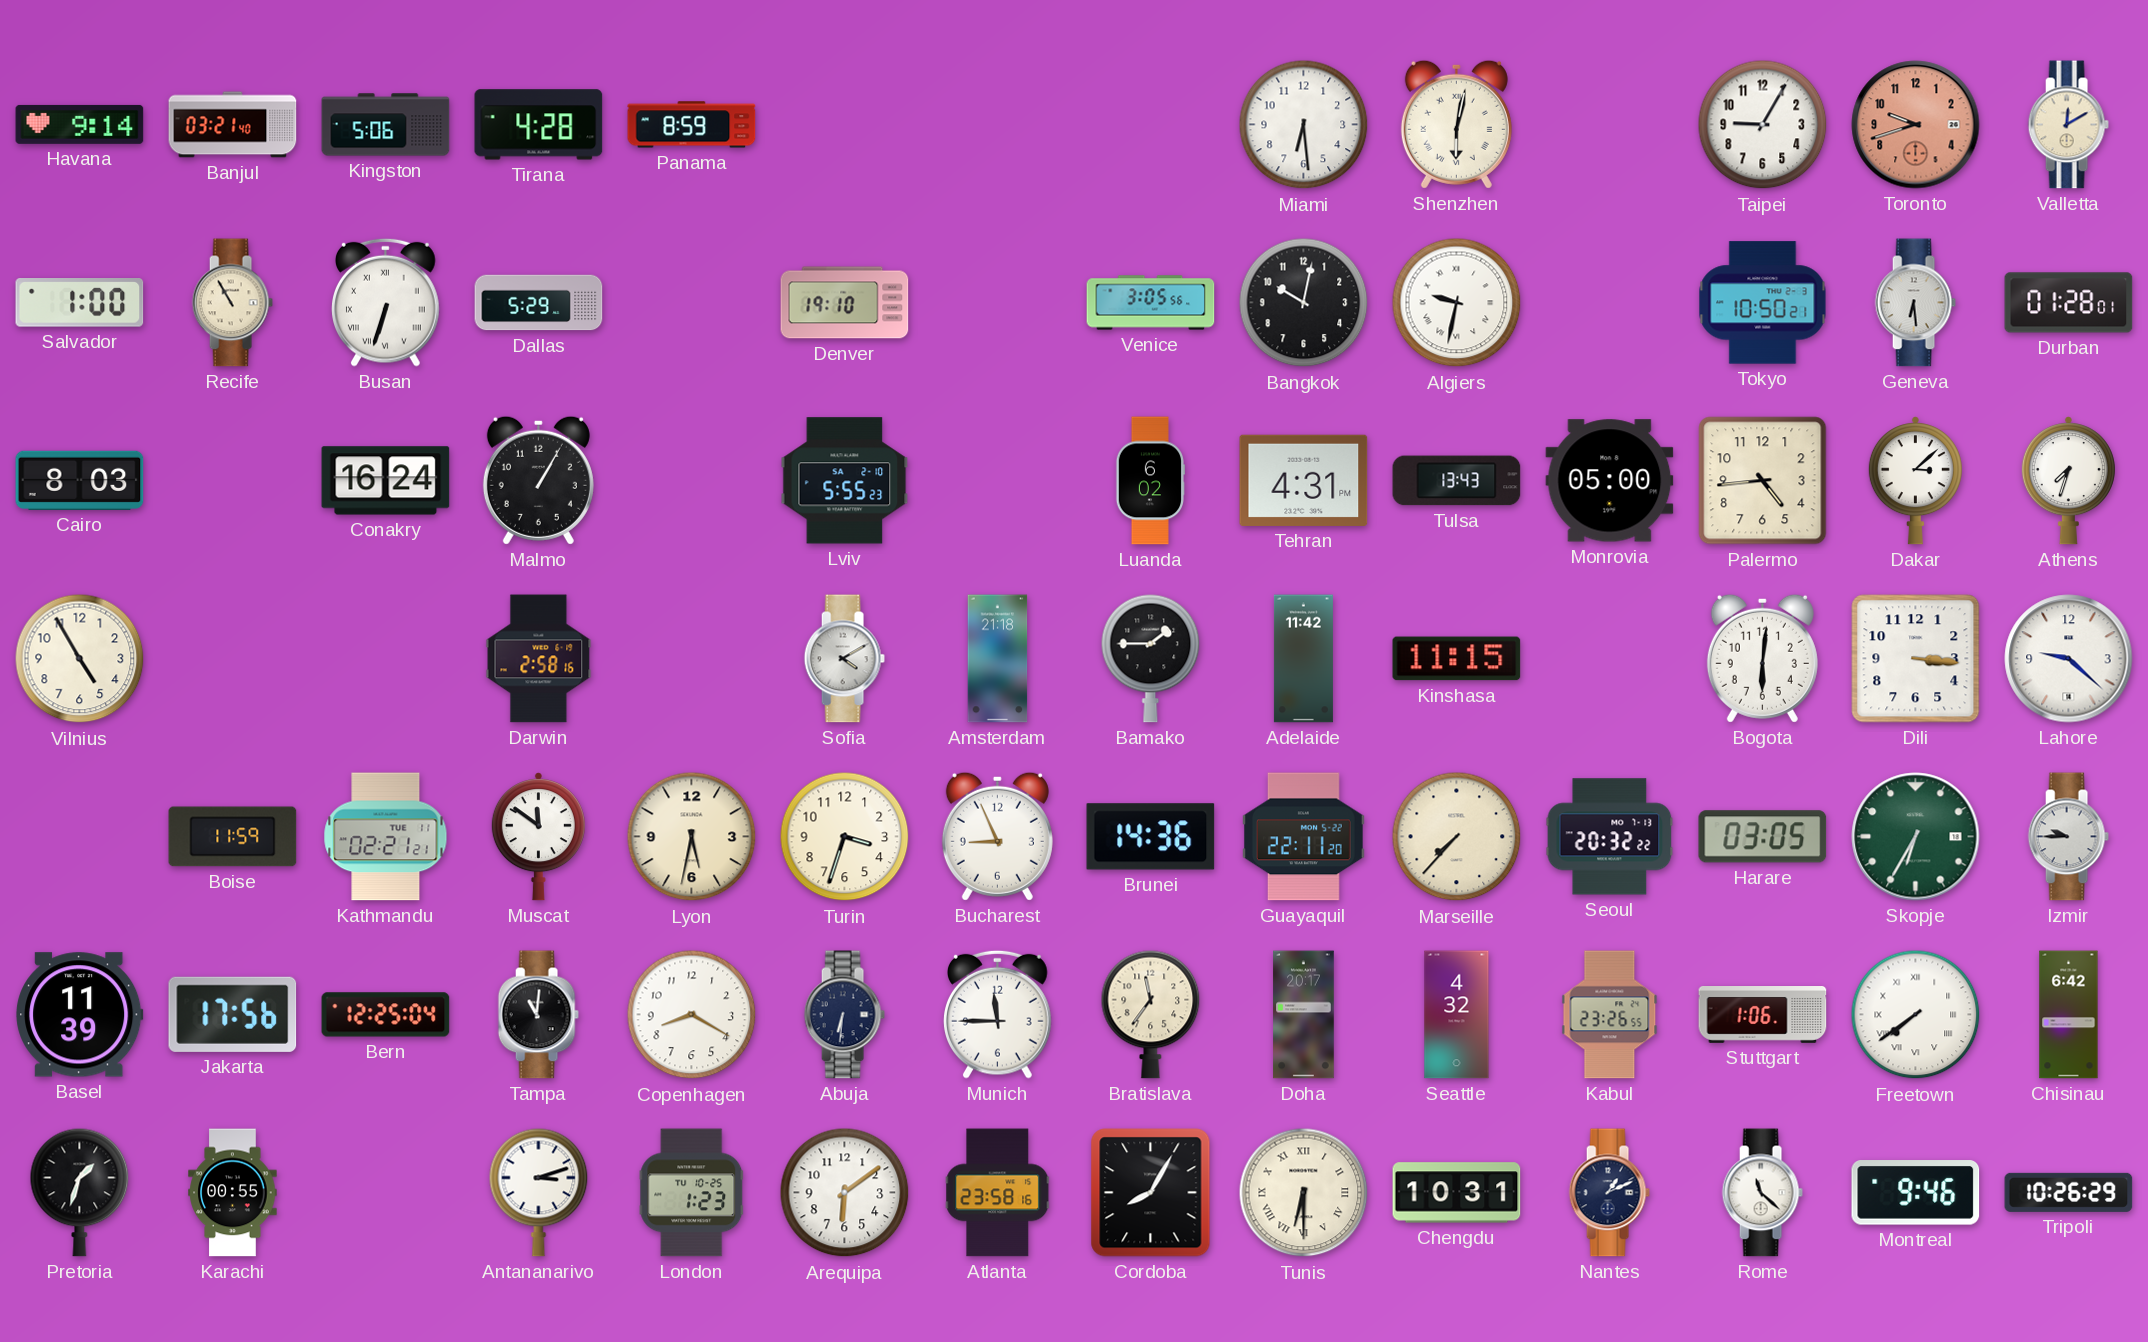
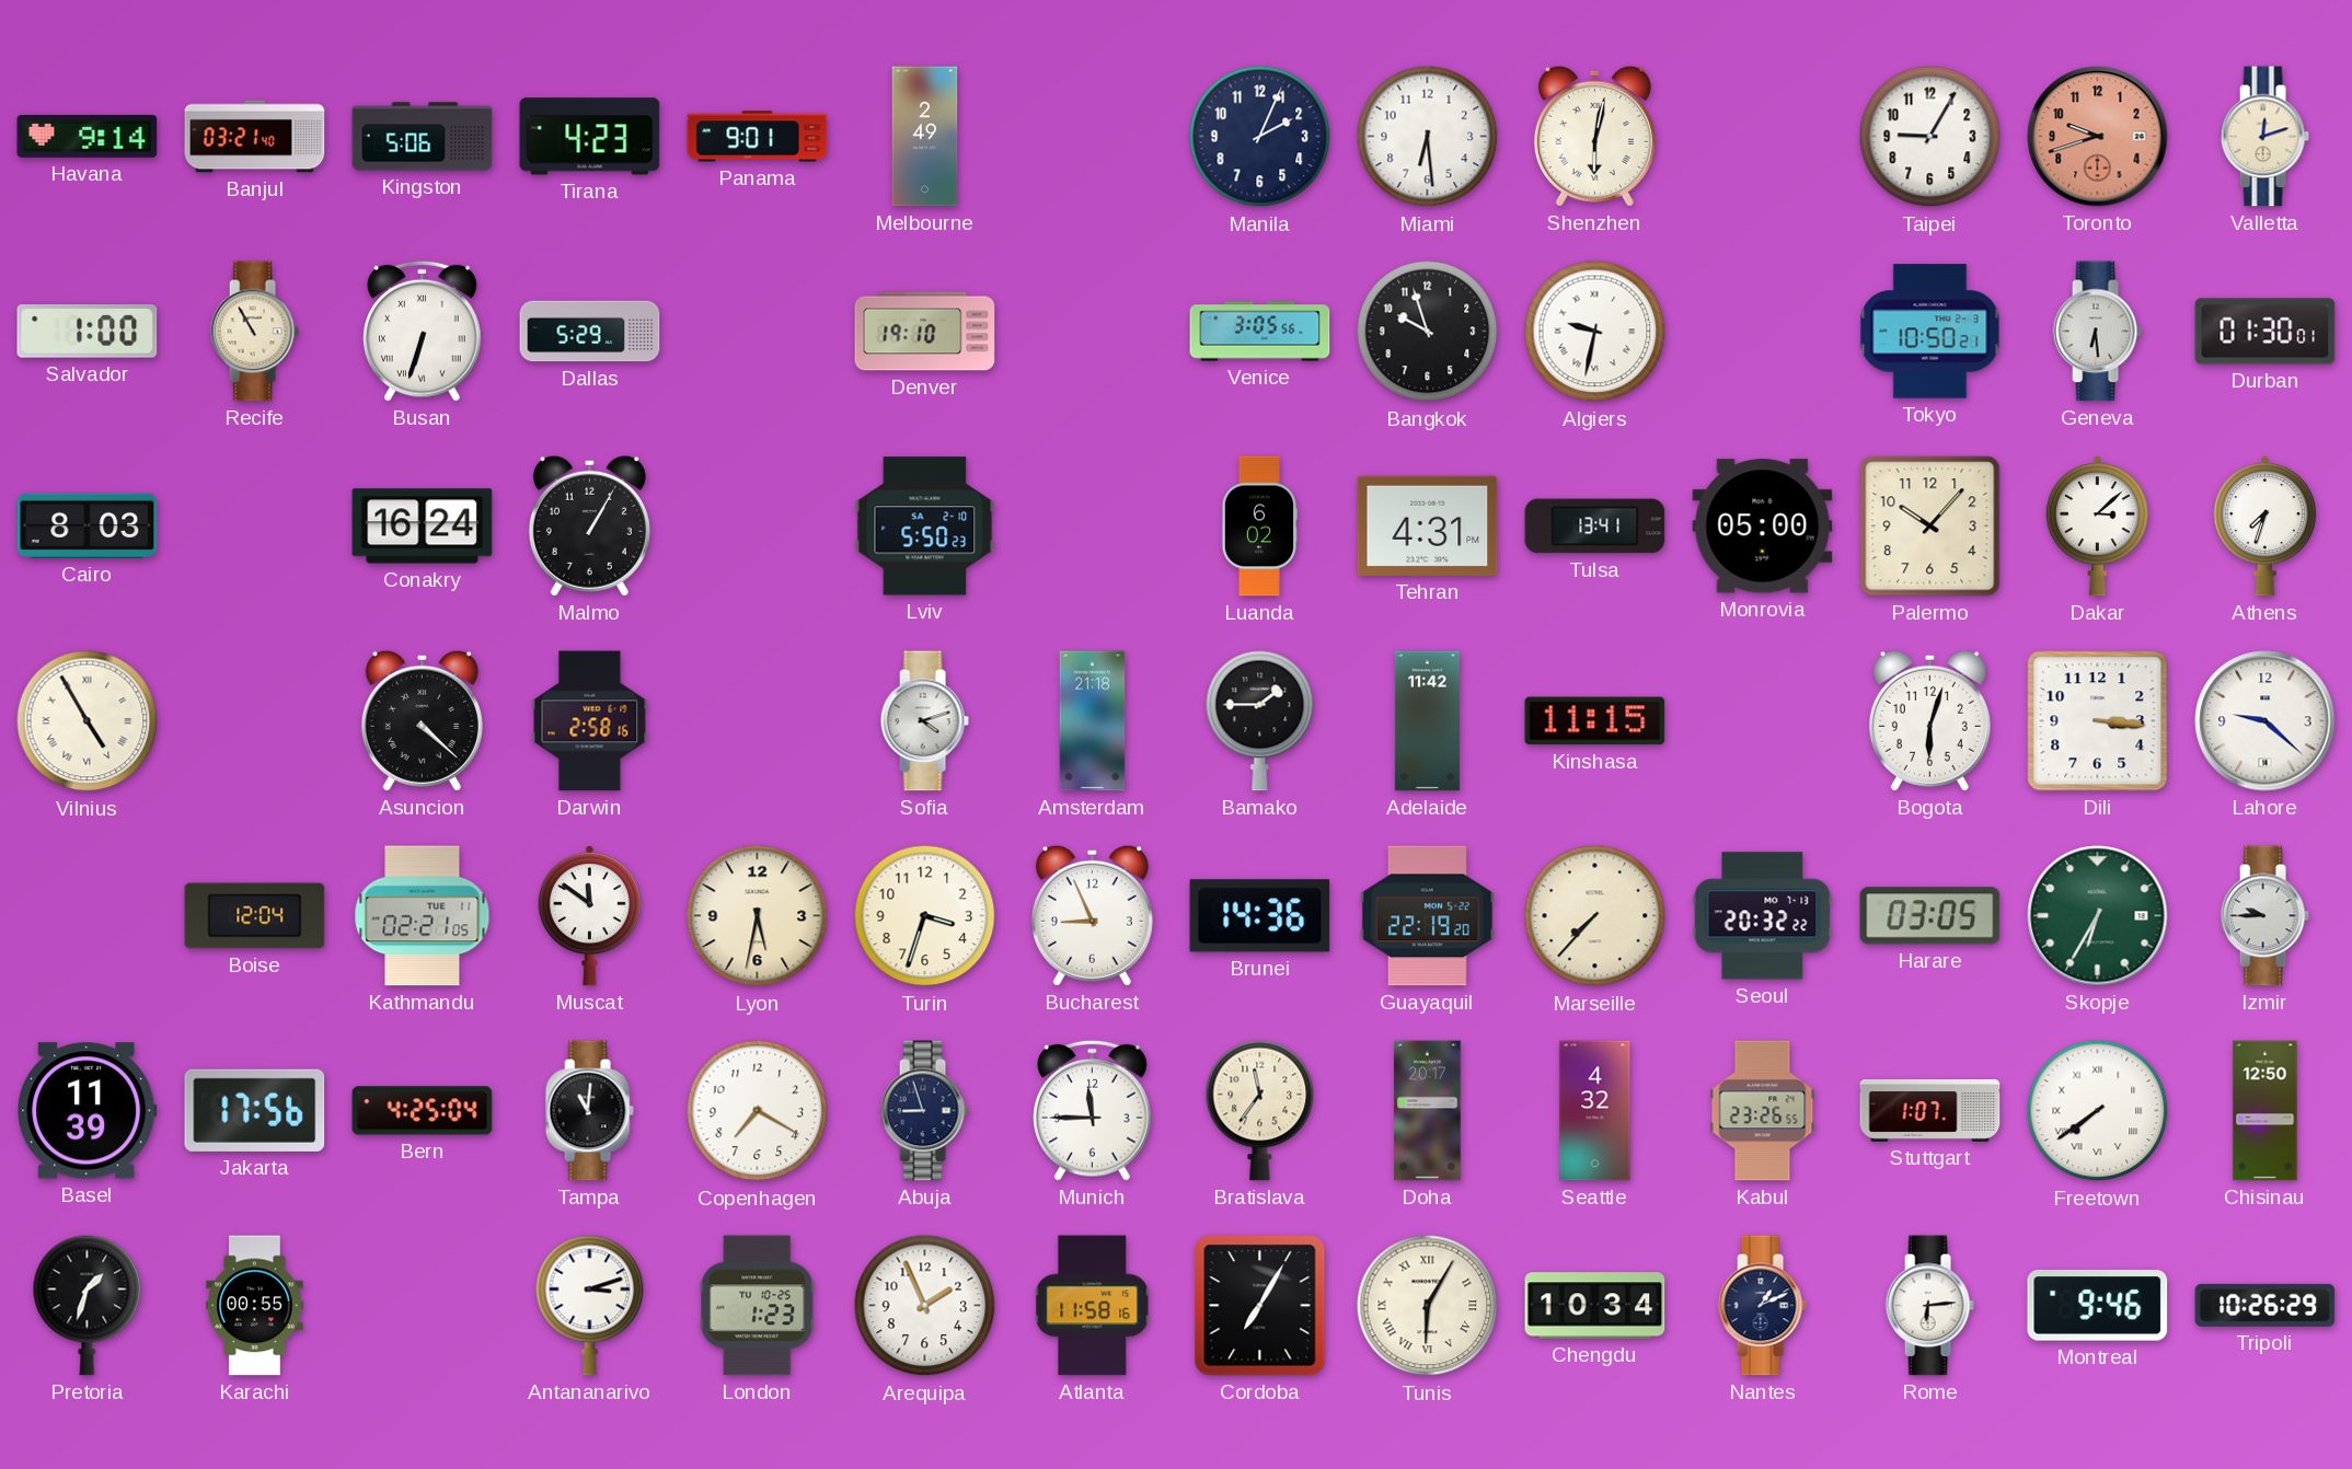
Tirana: 4:28 -> 4:23
Panama: 8:59 -> 9:01
Melbourne: none -> 2:49
Manila: none -> 2:04
Valletta: 12:10 -> 12:12
Bangkok: 10:02 -> 9:57
Durban: 01:28 -> 01:30
Lviv: 5:55 -> 5:50
Tulsa: 13:43 -> 13:41
Palermo: 4:44 -> 10:07
Vilnius numerals: Arabic -> Roman
Asuncion: none -> 4:22
Sofia: 4:10 -> 4:12
Bogota: 6:01 -> 6:03
Boise: 11:59 -> 12:04
Kathmandu: 02:21:21 -> 02:21:05
Guayaquil: 22:11 -> 22:19
Bern: 12:25 -> 4:25
Copenhagen: 8:20 -> 7:20
Abuja: 6:31 -> 8:57
Stuttgart: 1:06 -> 1:07
Chisinau: 6:42 -> 12:50
Arequipa: 6:09 -> 1:56
Atlanta: 23:58 -> 11:58
Cordoba: 8:05 -> 7:05
Tunis: 6:30 -> 6:05
Chengdu: 10:31 -> 10:34
Rome: 11:22 -> 6:14
